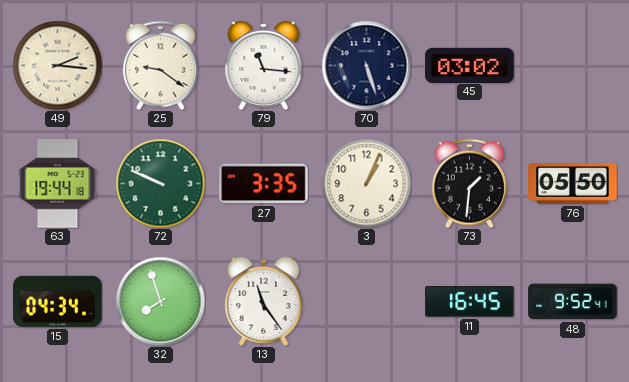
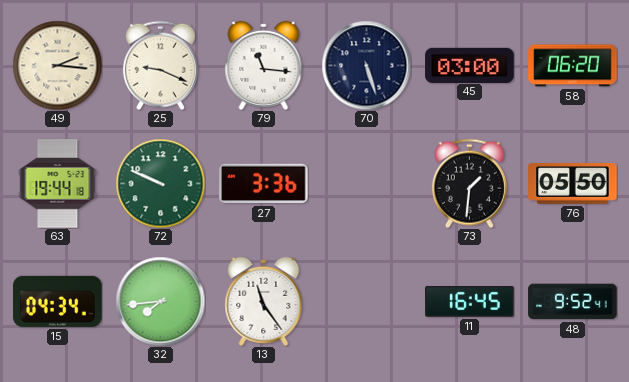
25: 9:21 -> 9:19
45: 03:02 -> 03:00
58: none -> 06:20
27: 3:35 -> 3:36
3: 1:04 -> none
32: 7:57 -> 7:44
